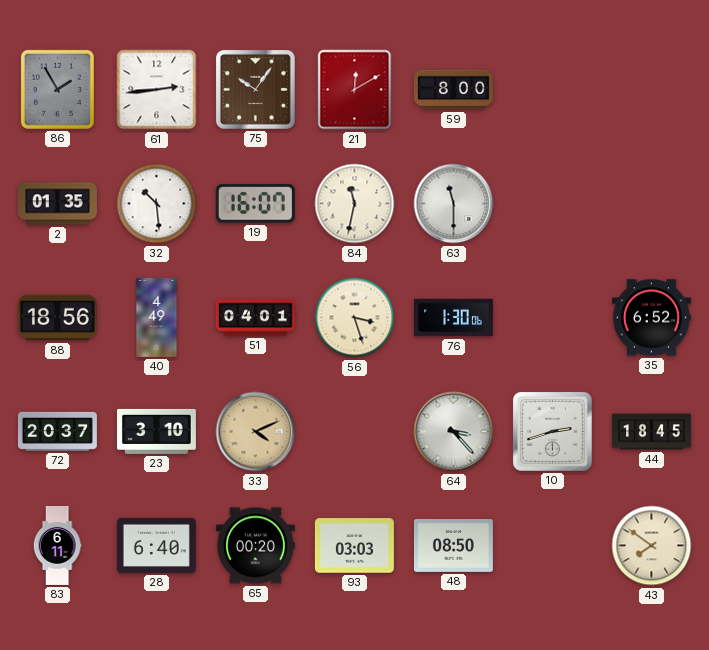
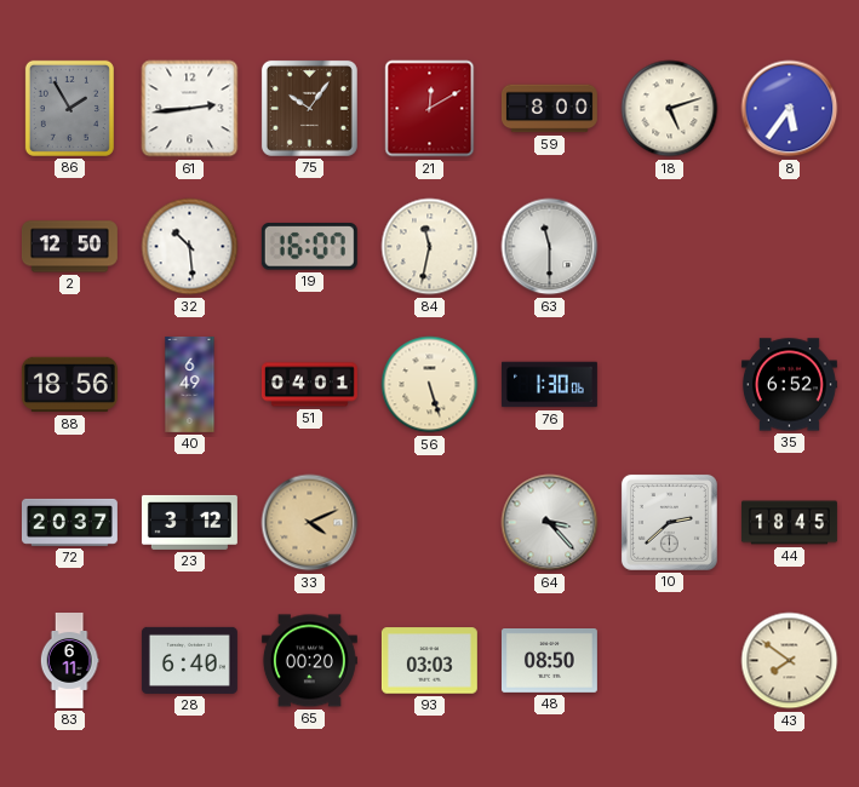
18: none -> 5:12
8: none -> 5:36
2: 01:35 -> 12:50
40: 4:49 -> 6:49
56: 3:27 -> 5:27
23: 3:10 -> 3:12
10: 2:42 -> 2:38
